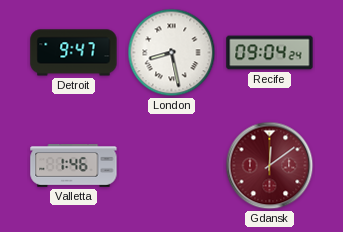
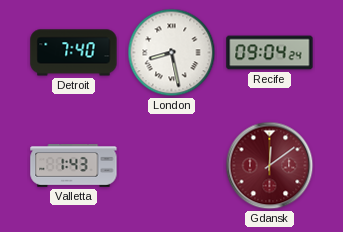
Detroit: 9:47 -> 7:40
Valletta: 1:46 -> 1:43
